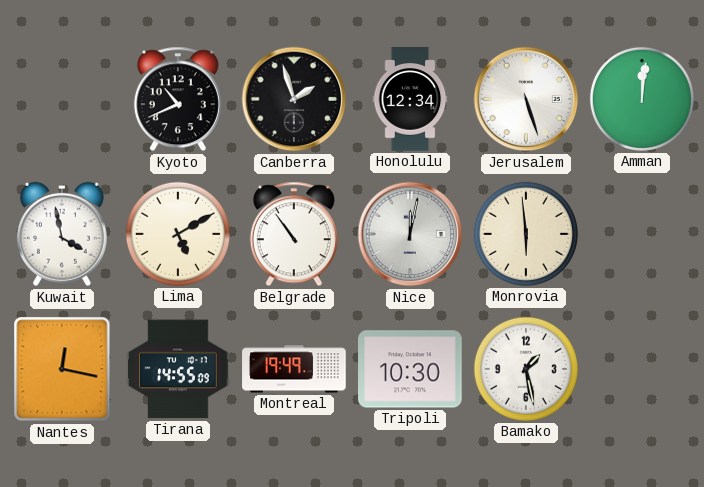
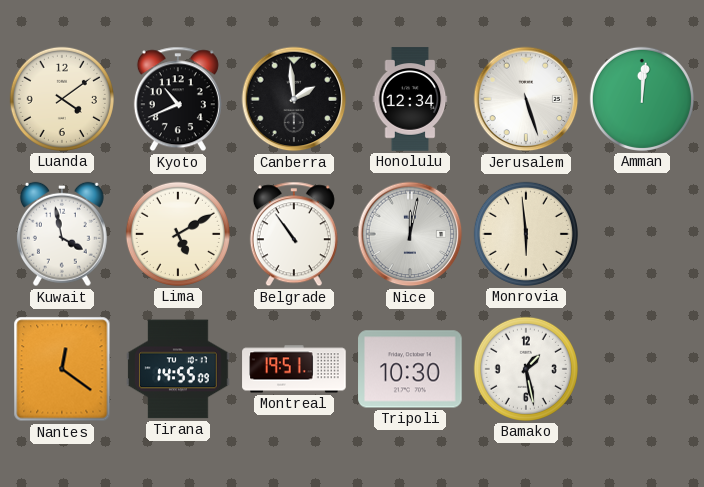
Luanda: none -> 4:09
Canberra: 1:57 -> 1:59
Nantes: 12:17 -> 12:21
Montreal: 19:49 -> 19:51
